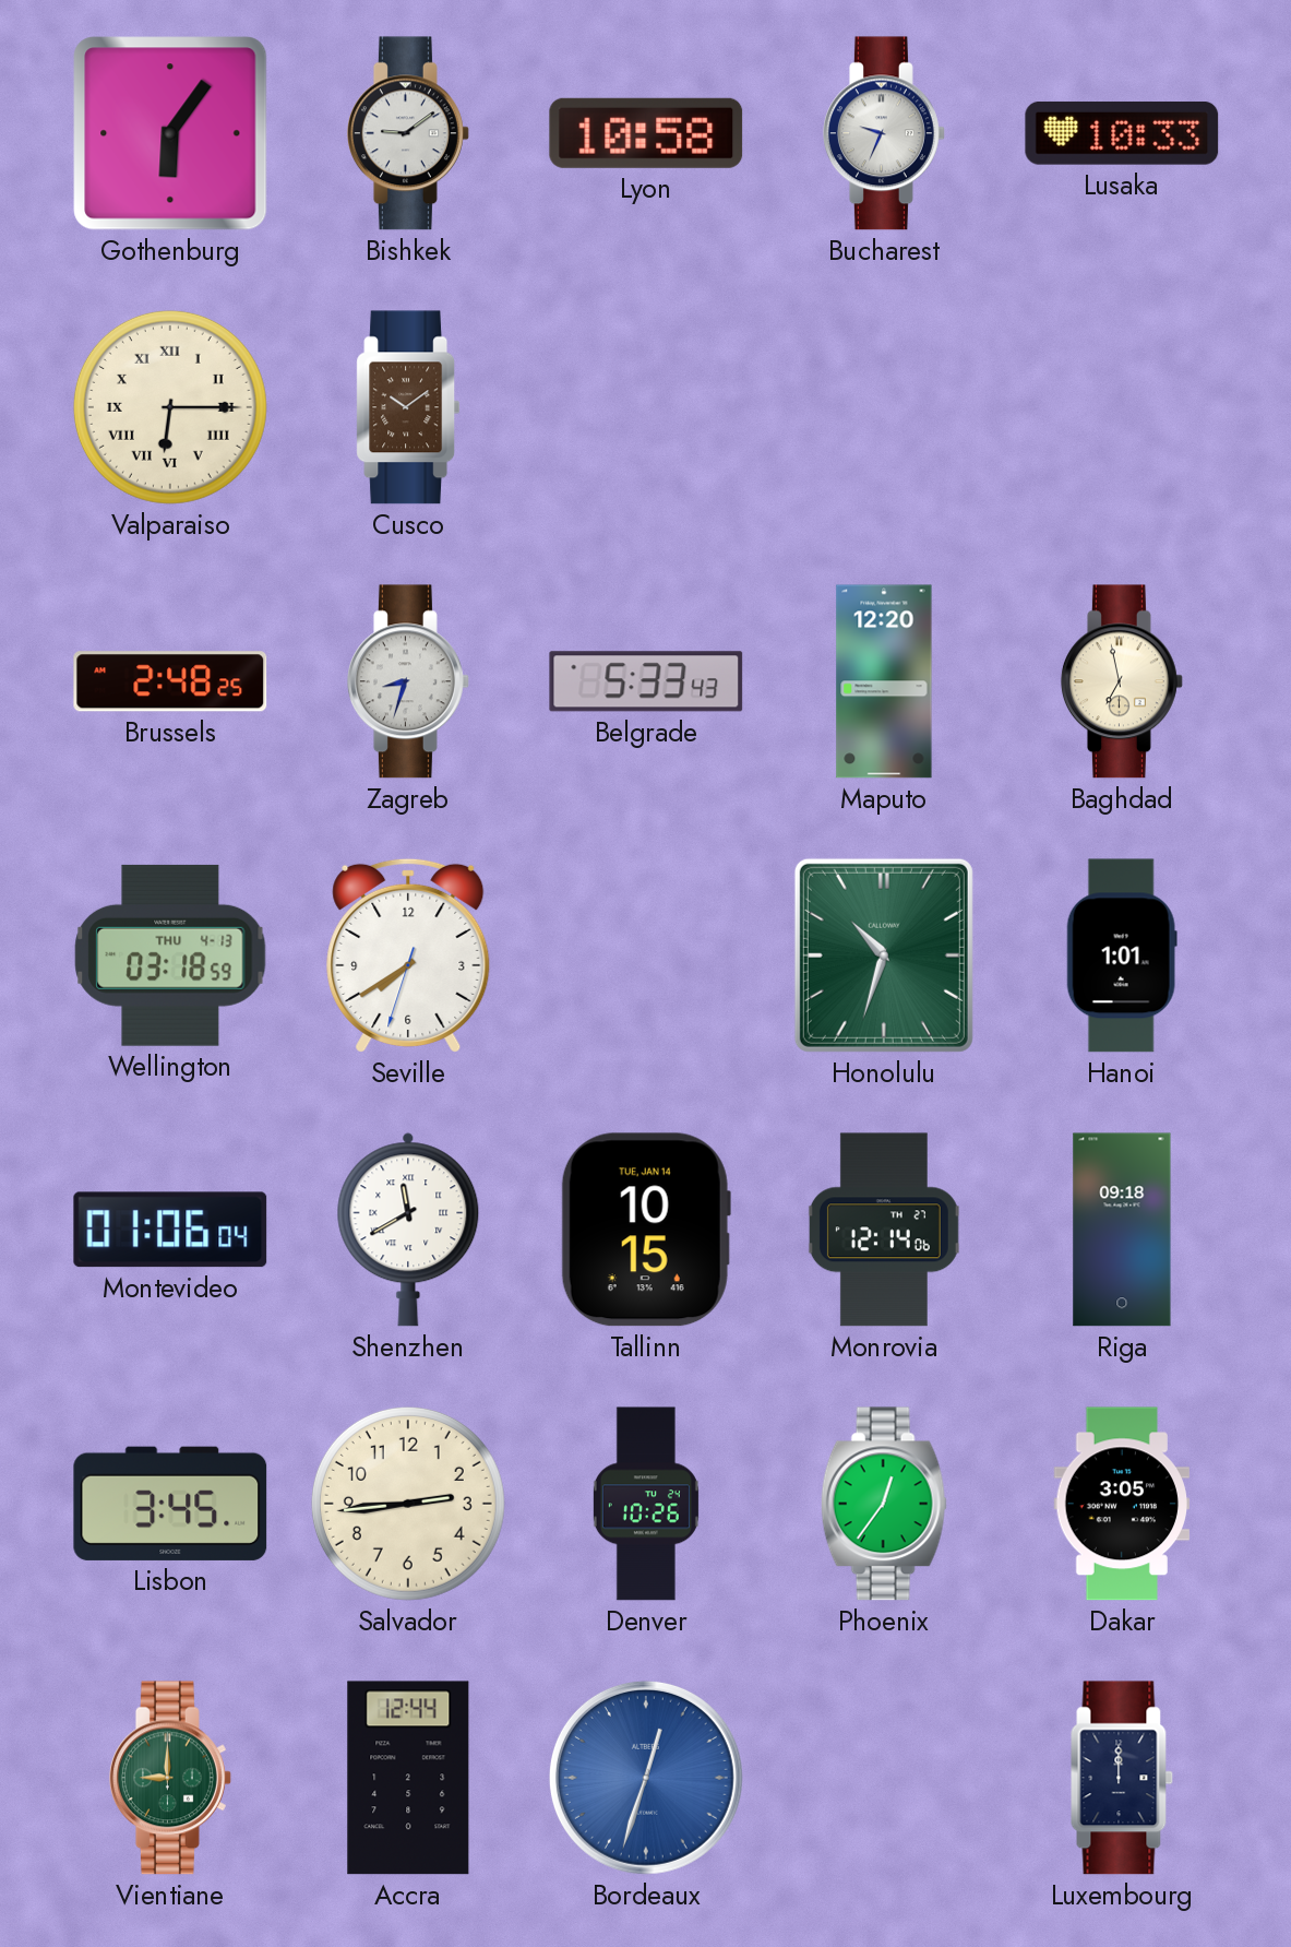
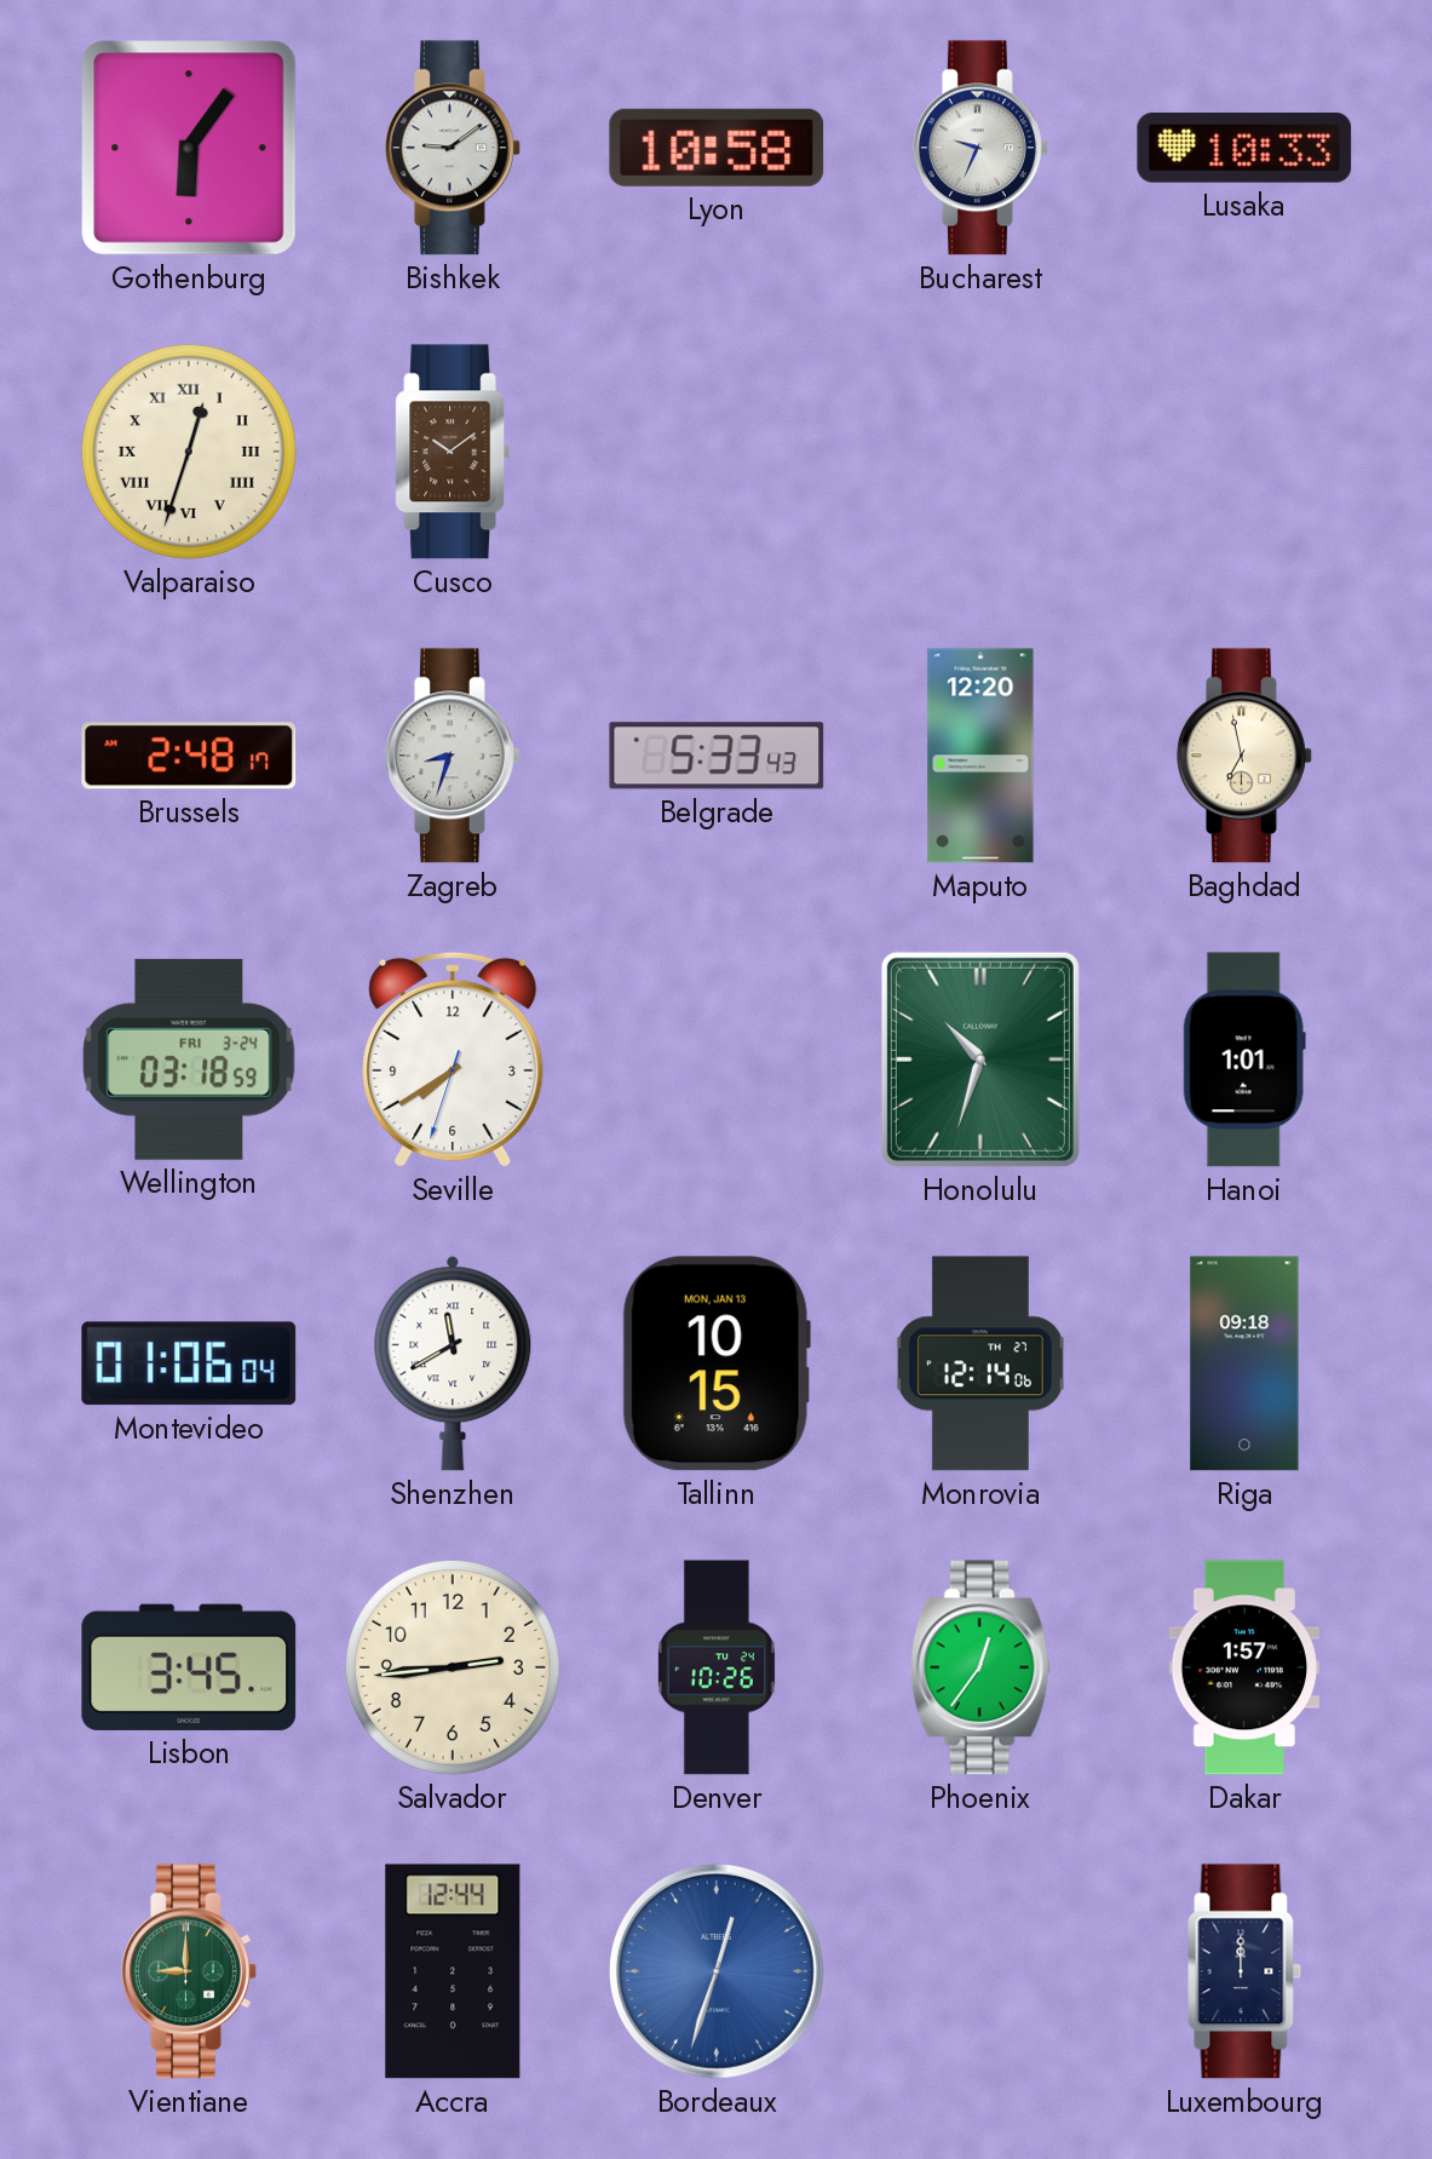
Valparaiso: 6:15 -> 12:33
Brussels: 2:48:25 -> 2:48:17
Wellington date: THU 4-13 -> FRI 3-24
Tallinn date: TUE, JAN 14 -> MON, JAN 13
Dakar: 3:05 -> 1:57
